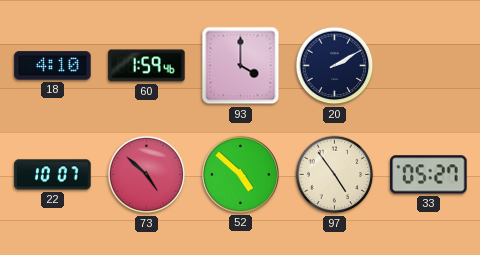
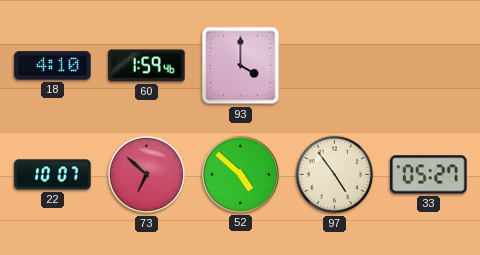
20: 2:10 -> none
73: 4:52 -> 6:52
